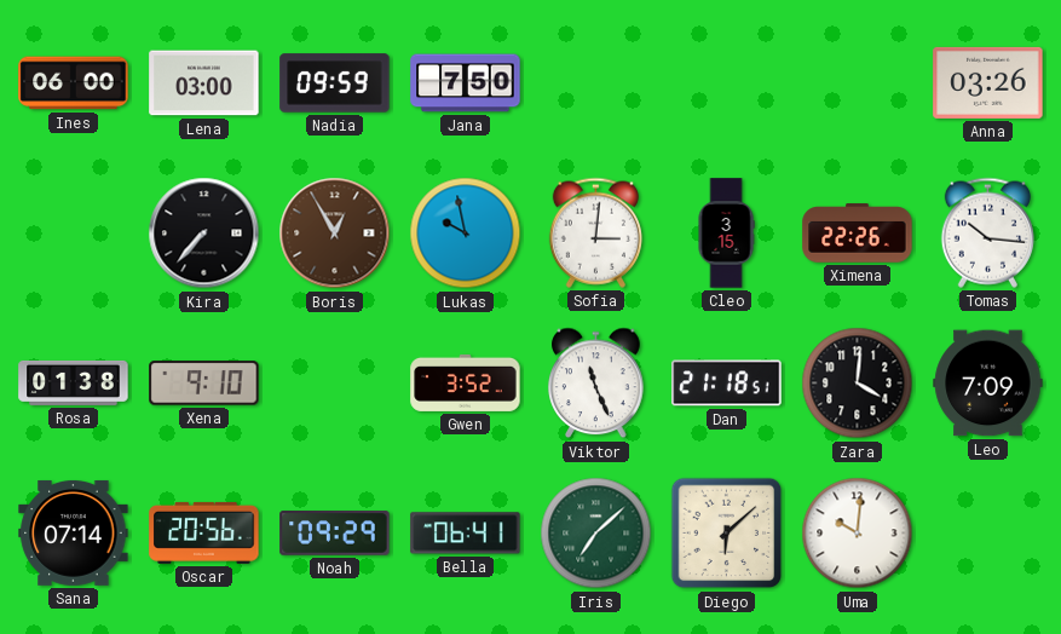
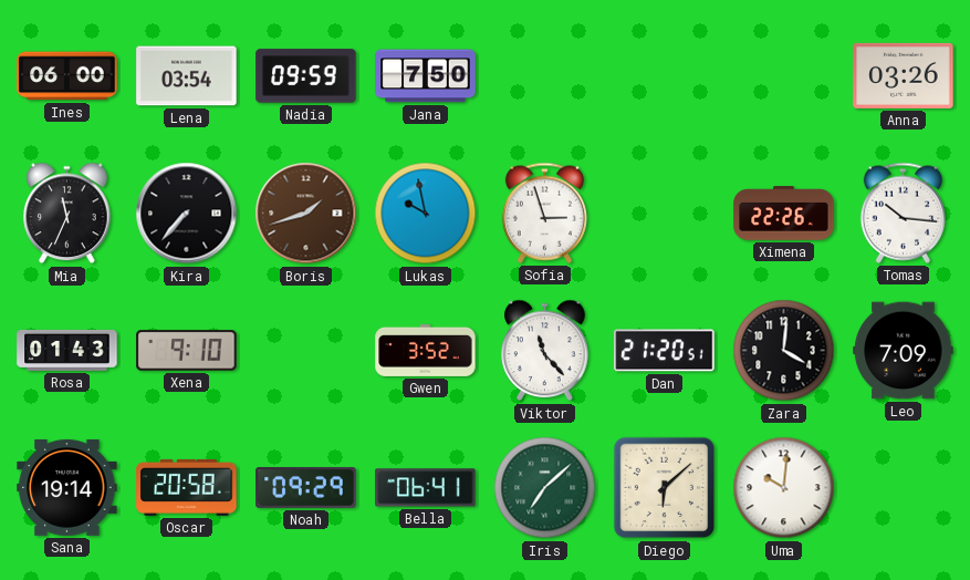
Lena: 03:00 -> 03:54
Mia: none -> 11:34
Boris: 12:55 -> 1:42
Sofia: 3:01 -> 2:57
Cleo: 3:15 -> none
Rosa: 01:38 -> 01:43
Viktor: 11:26 -> 11:23
Dan: 21:18 -> 21:20
Sana: 07:14 -> 19:14
Oscar: 20:56 -> 20:58
